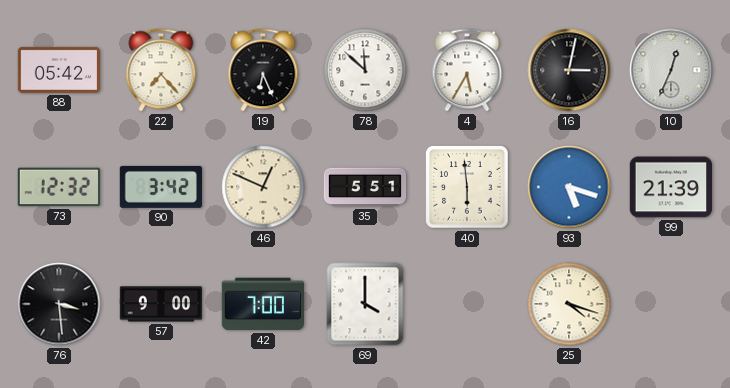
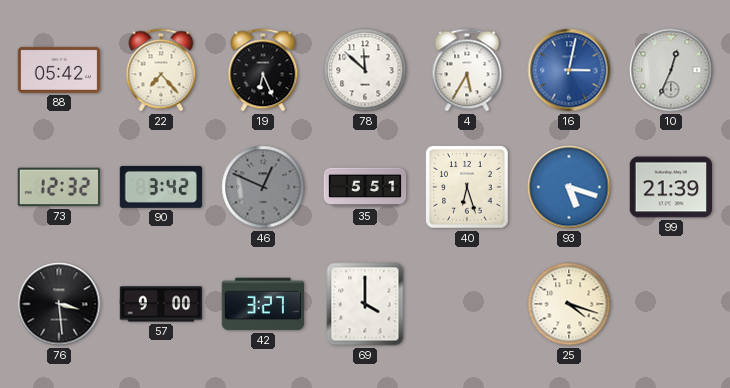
16 dial: black -> blue
46 dial: cream -> grey
40: 5:59 -> 6:27
42: 7:00 -> 3:27
